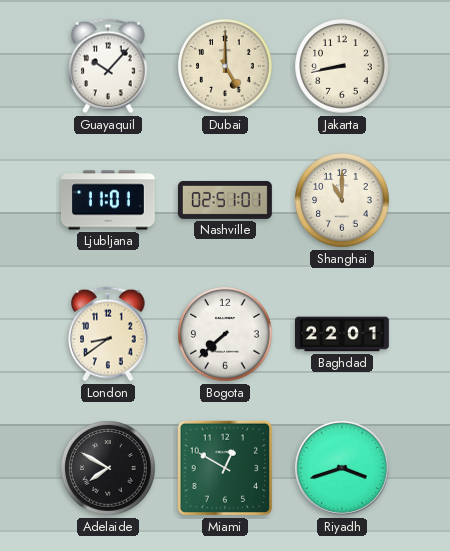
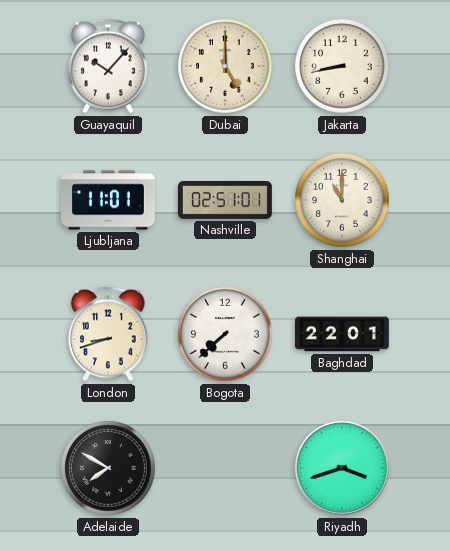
London: 8:39 -> 8:42
Miami: 12:50 -> none
